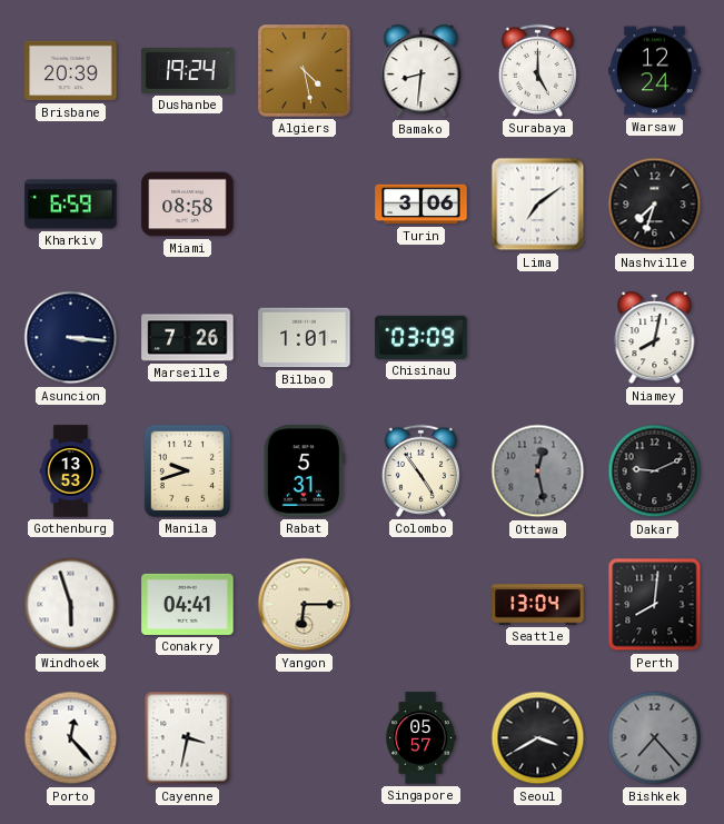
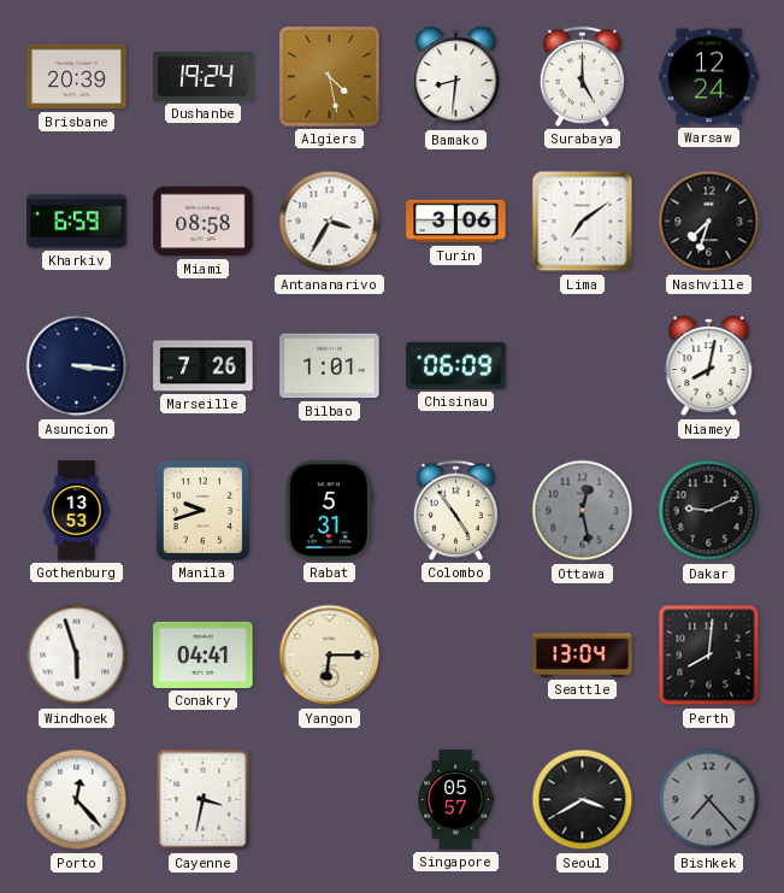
Antananarivo: none -> 3:35
Chisinau: 03:09 -> 06:09
